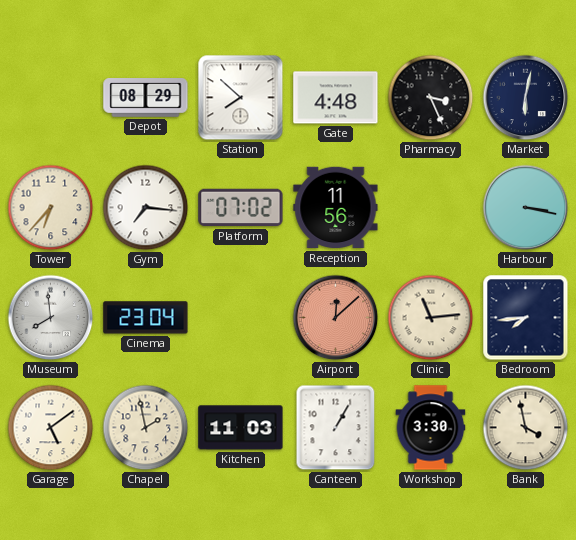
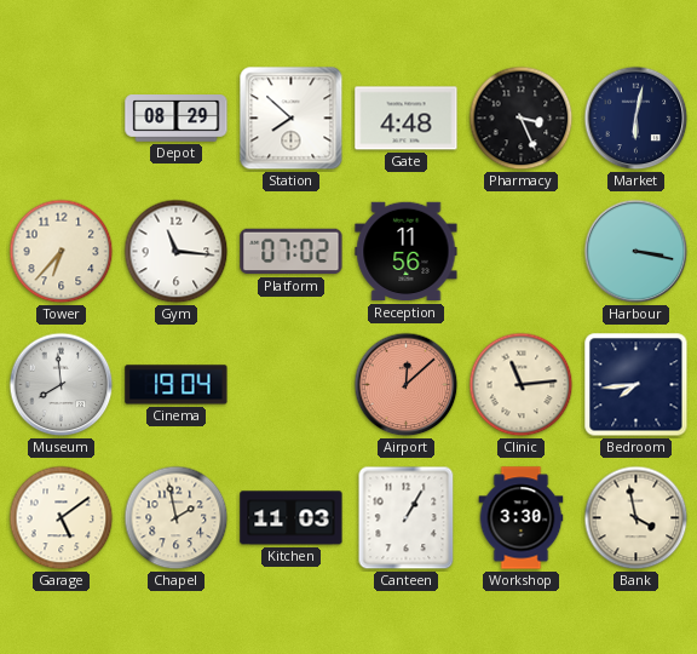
Gym: 7:16 -> 11:16
Cinema: 23:04 -> 19:04
